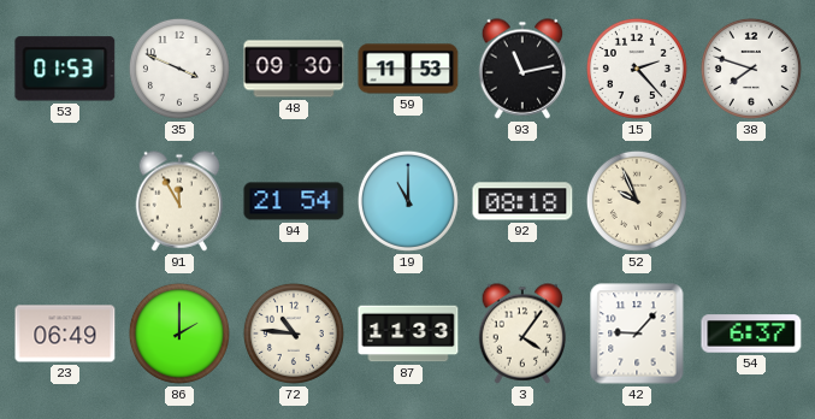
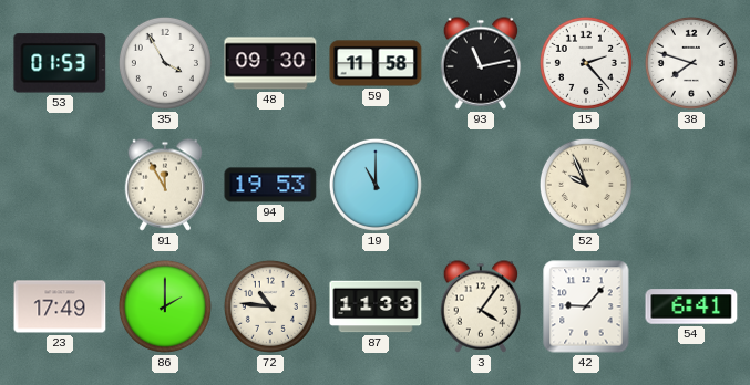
35: 3:49 -> 3:55
59: 11:53 -> 11:58
94: 21:54 -> 19:53
92: 08:18 -> none
23: 06:49 -> 17:49
54: 6:37 -> 6:41
